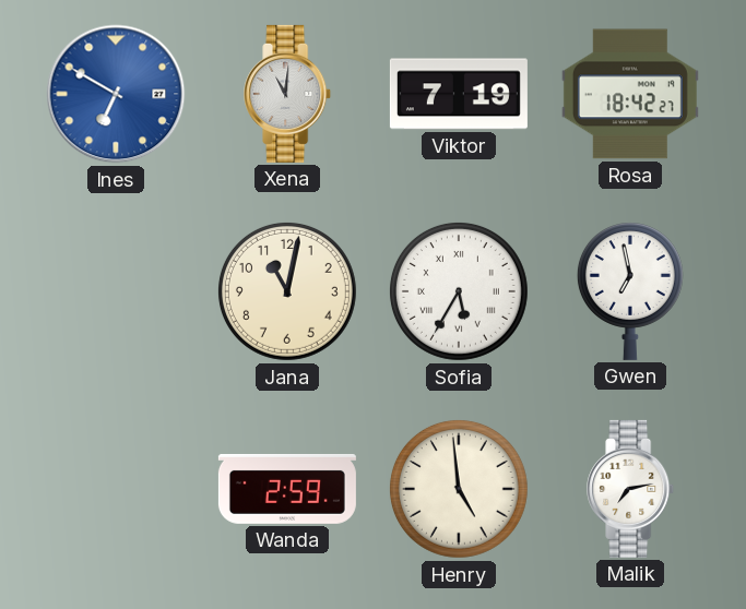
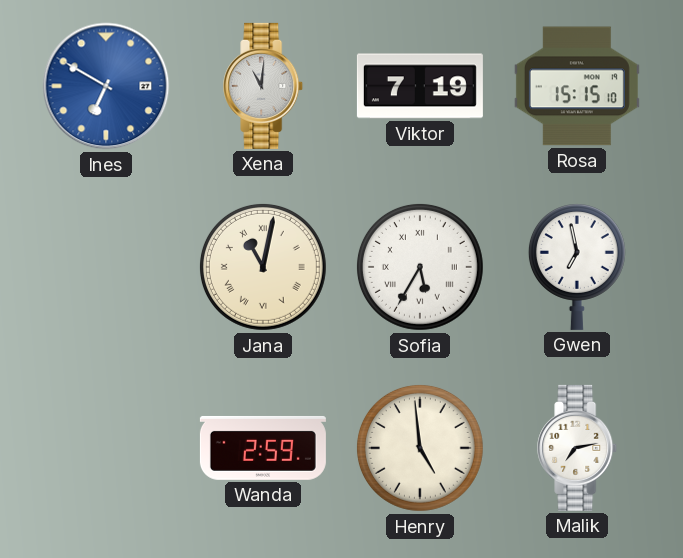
Rosa: 18:42 -> 15:15
Jana numerals: Arabic -> Roman
